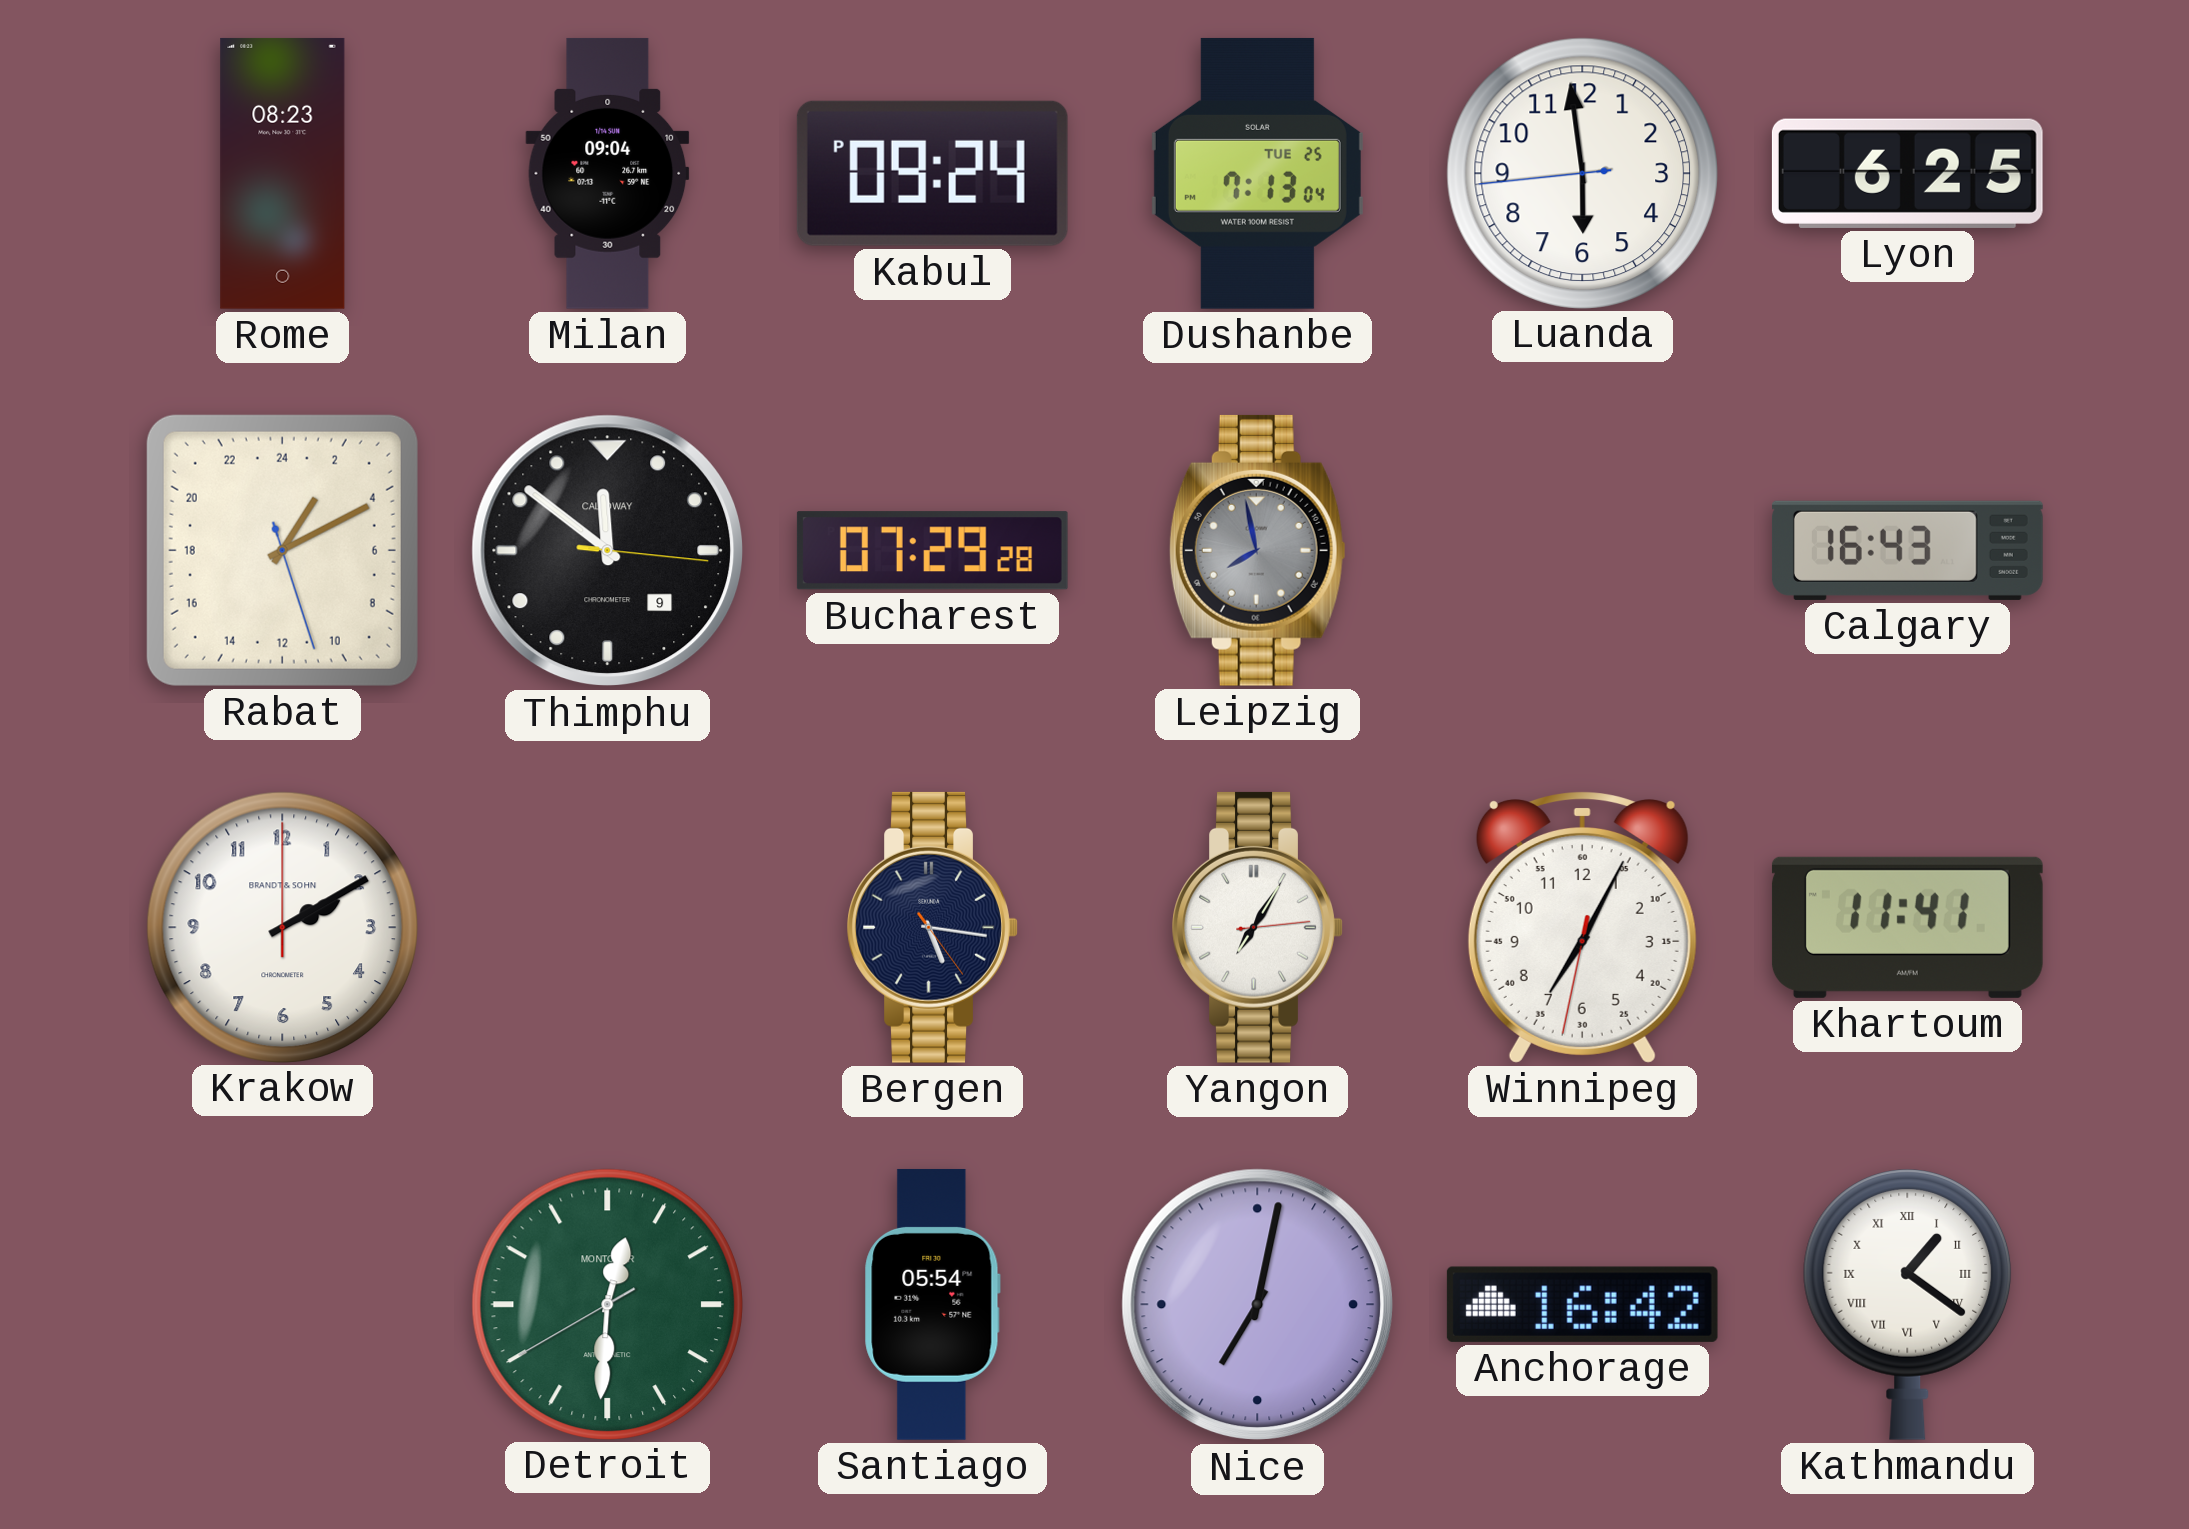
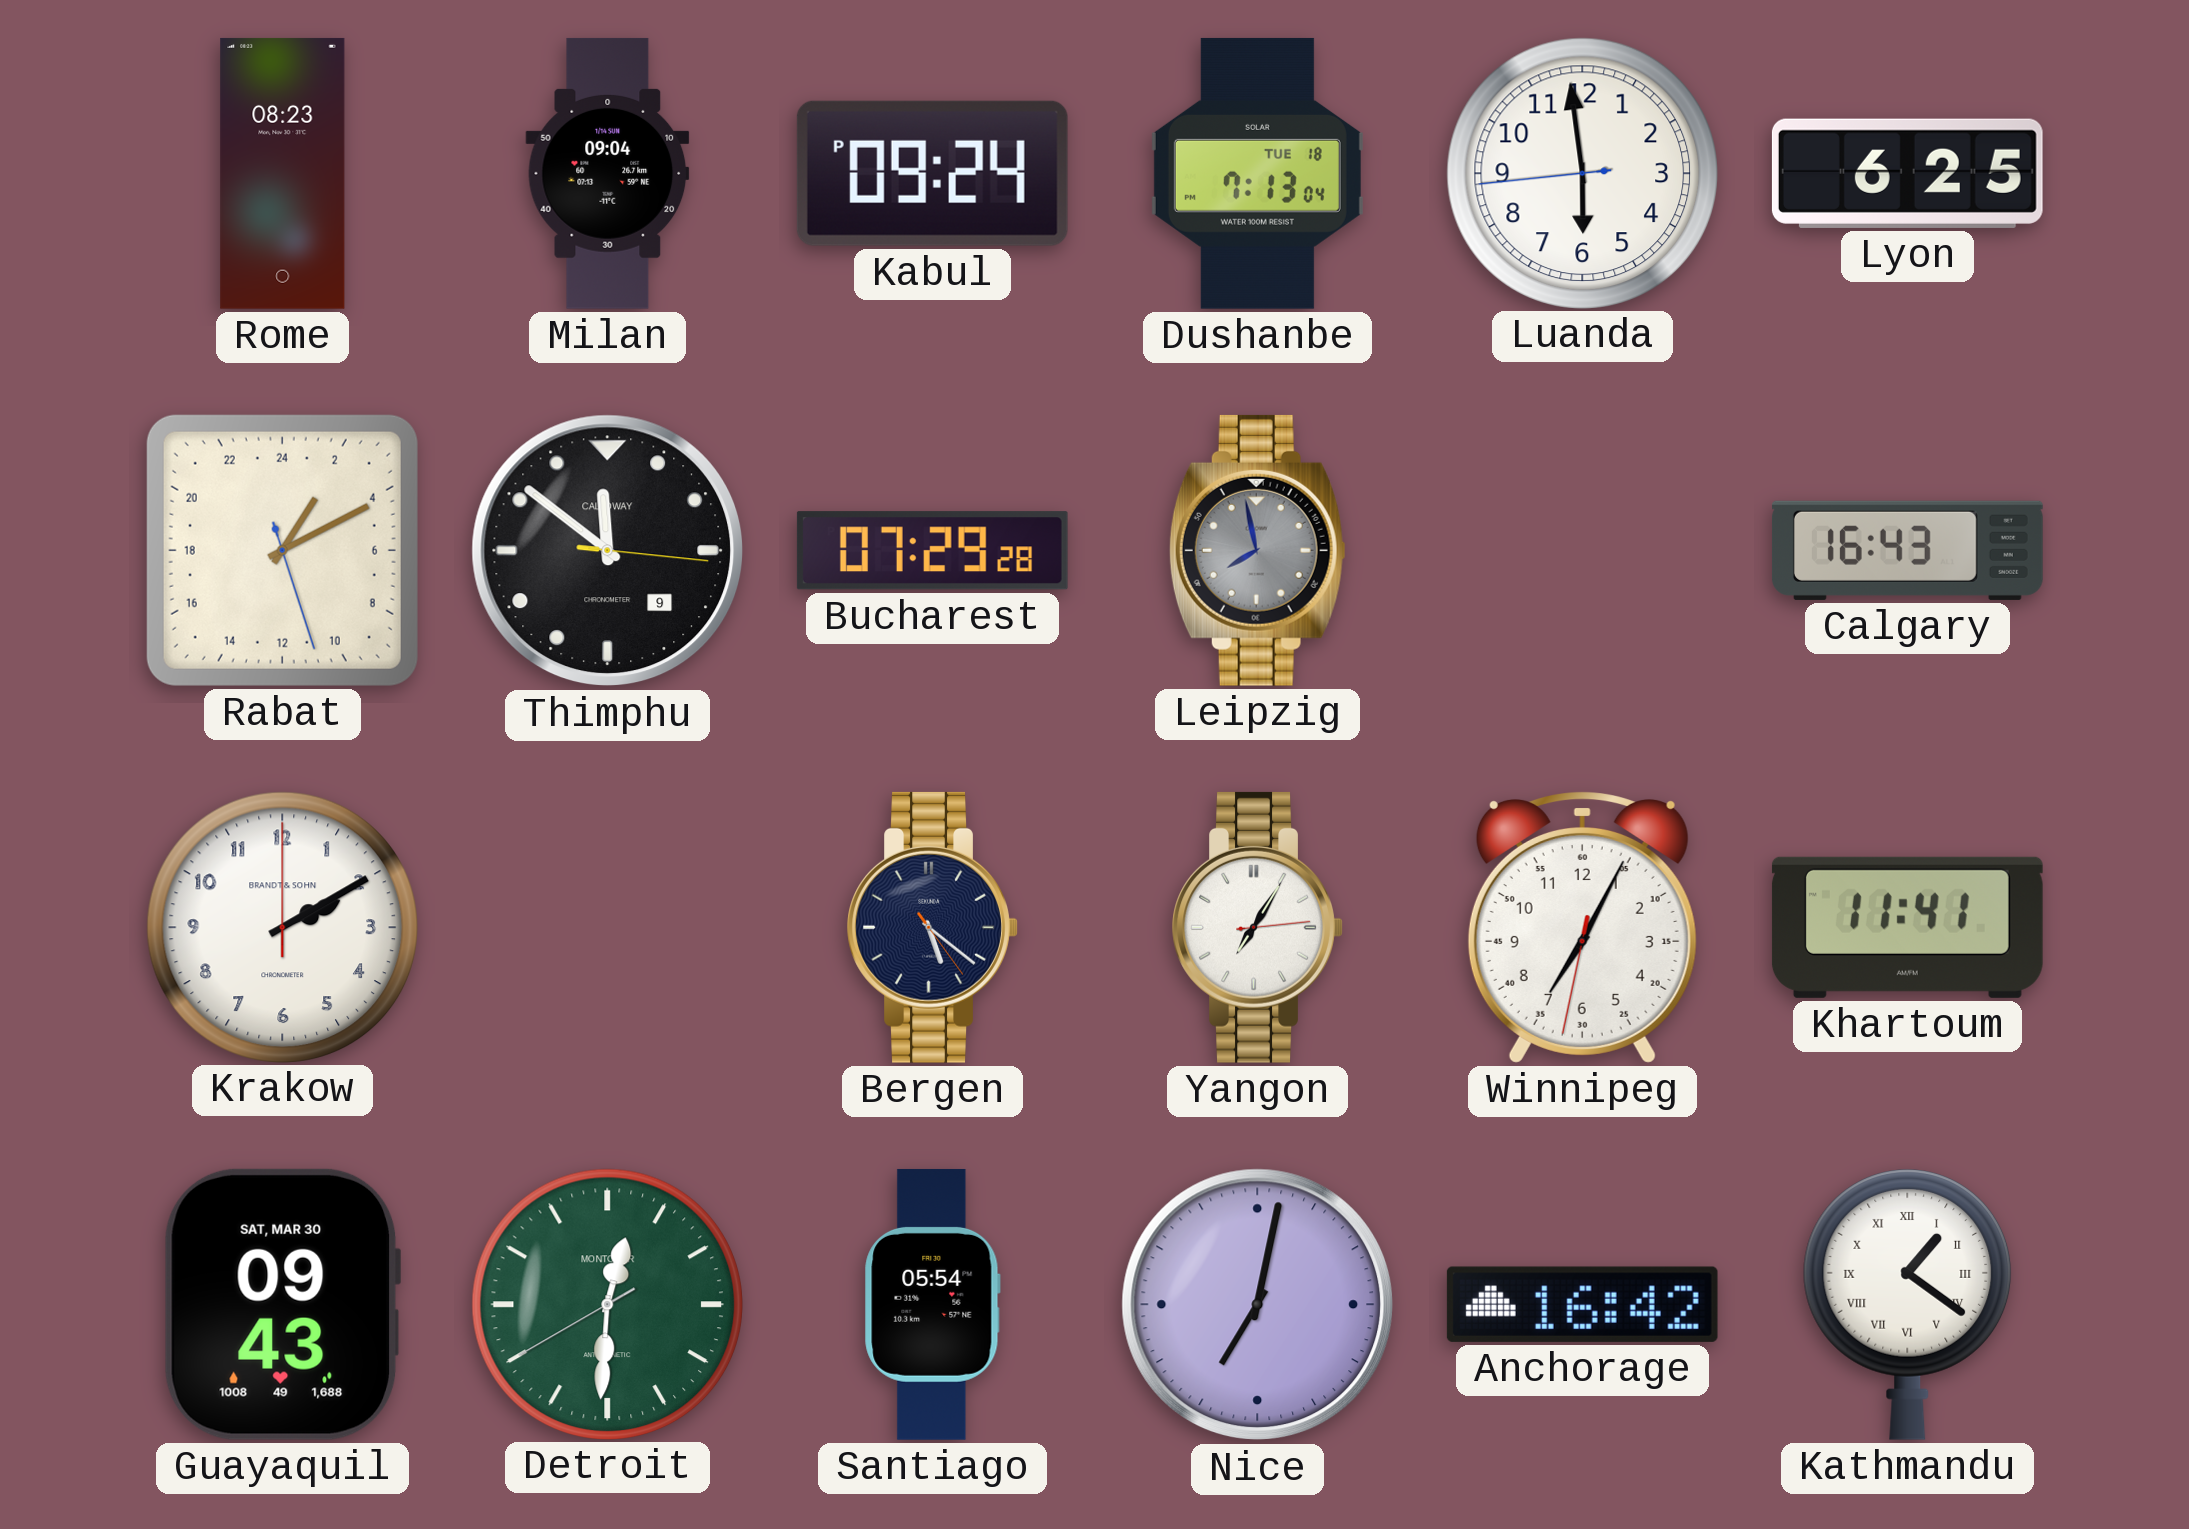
Dushanbe date: TUE 25 -> TUE 18
Bergen: 5:16 -> 5:21
Guayaquil: none -> 09:43
